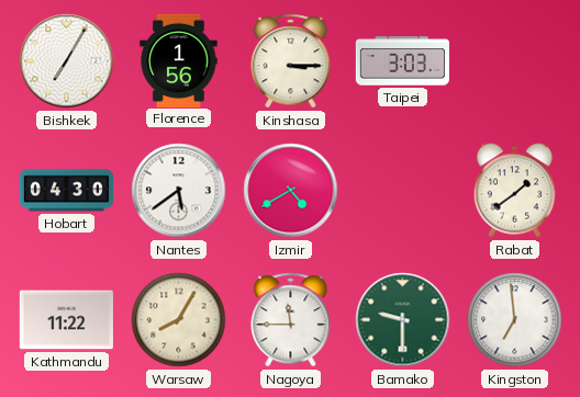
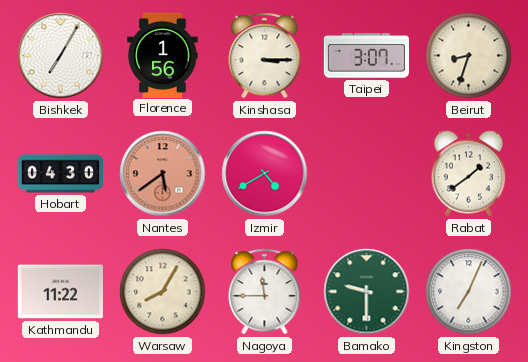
Taipei: 3:03 -> 3:07
Beirut: none -> 8:33
Nantes dial: white -> salmon
Kingston: 6:59 -> 7:04
